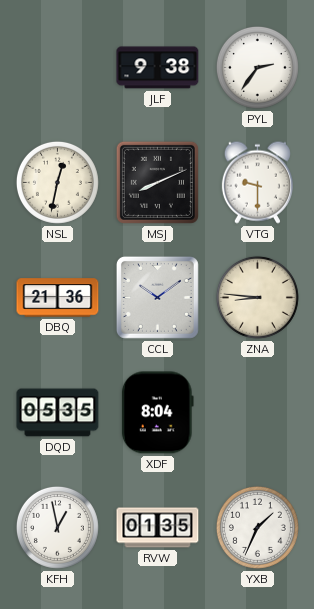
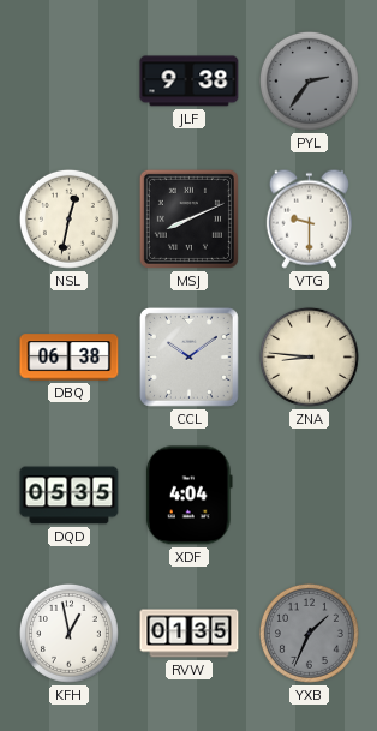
PYL dial: white -> grey
DBQ: 21:36 -> 06:38
XDF: 8:04 -> 4:04
YXB dial: white -> grey
